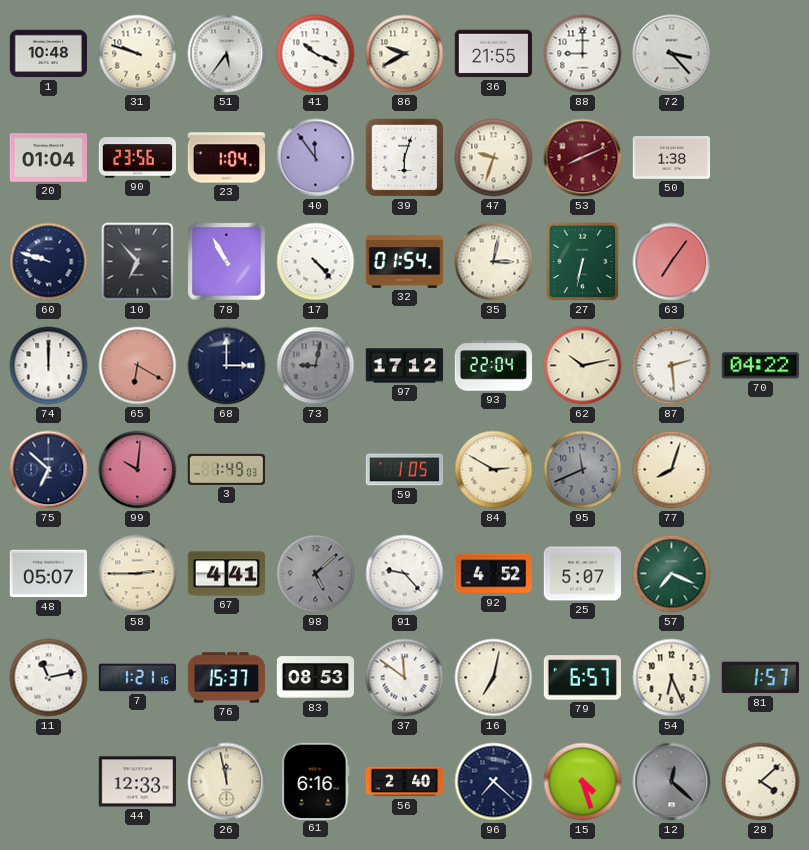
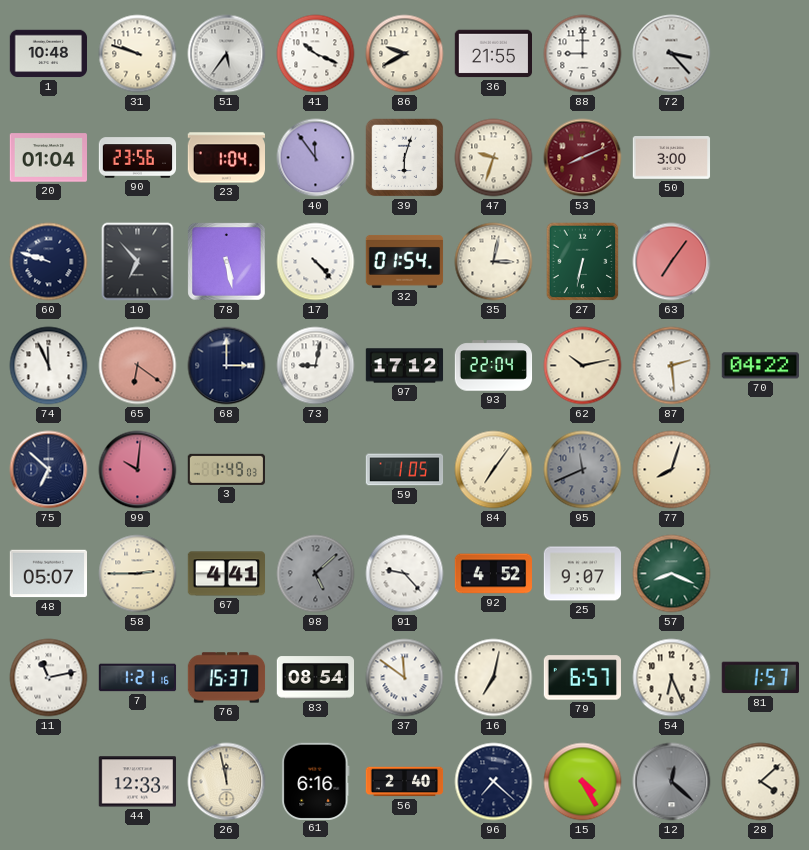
50: 1:38 -> 3:00
78: 10:55 -> 5:28
74: 12:00 -> 11:56
65: 6:20 -> 6:21
73 dial: grey -> white
84: 2:50 -> 7:06
25: 5:07 -> 9:07
57: 7:19 -> 8:19
83: 08:53 -> 08:54
15: 4:27 -> 4:25
